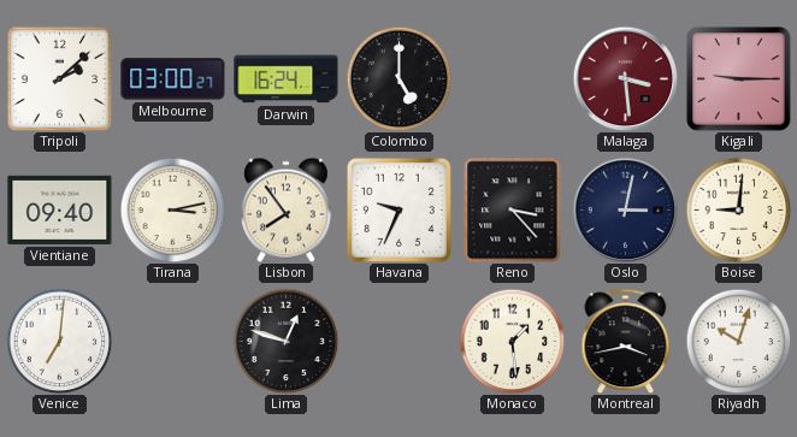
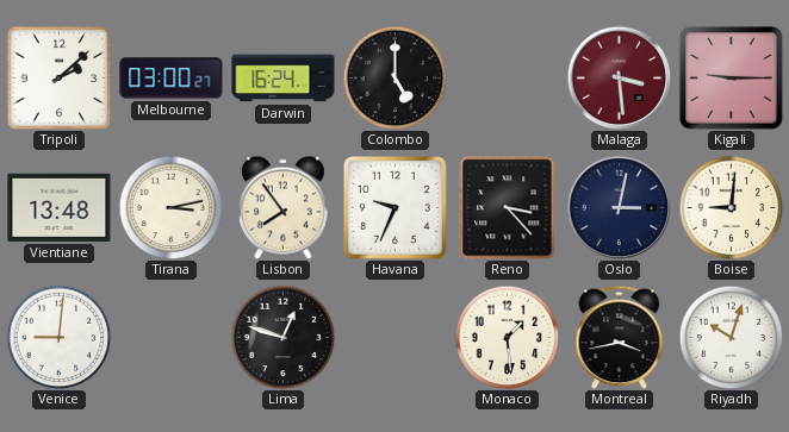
Vientiane: 09:40 -> 13:48
Venice: 7:01 -> 9:01
